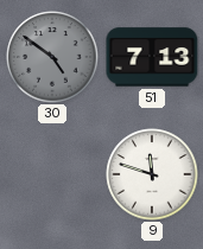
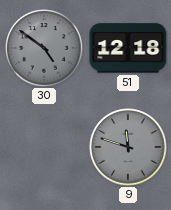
51: 7:13 -> 12:18
9 dial: white -> grey
